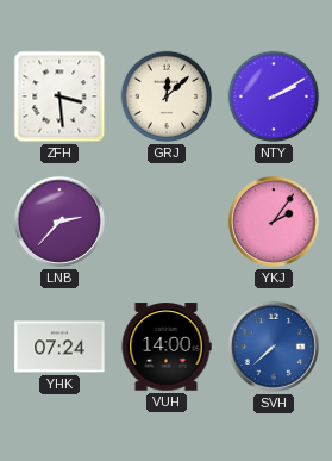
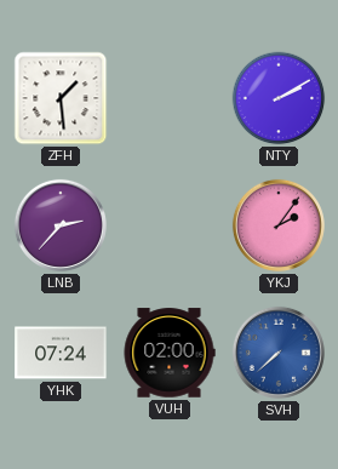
ZFH: 3:29 -> 1:29
GRJ: 12:08 -> none
VUH: 14:00 -> 02:00
